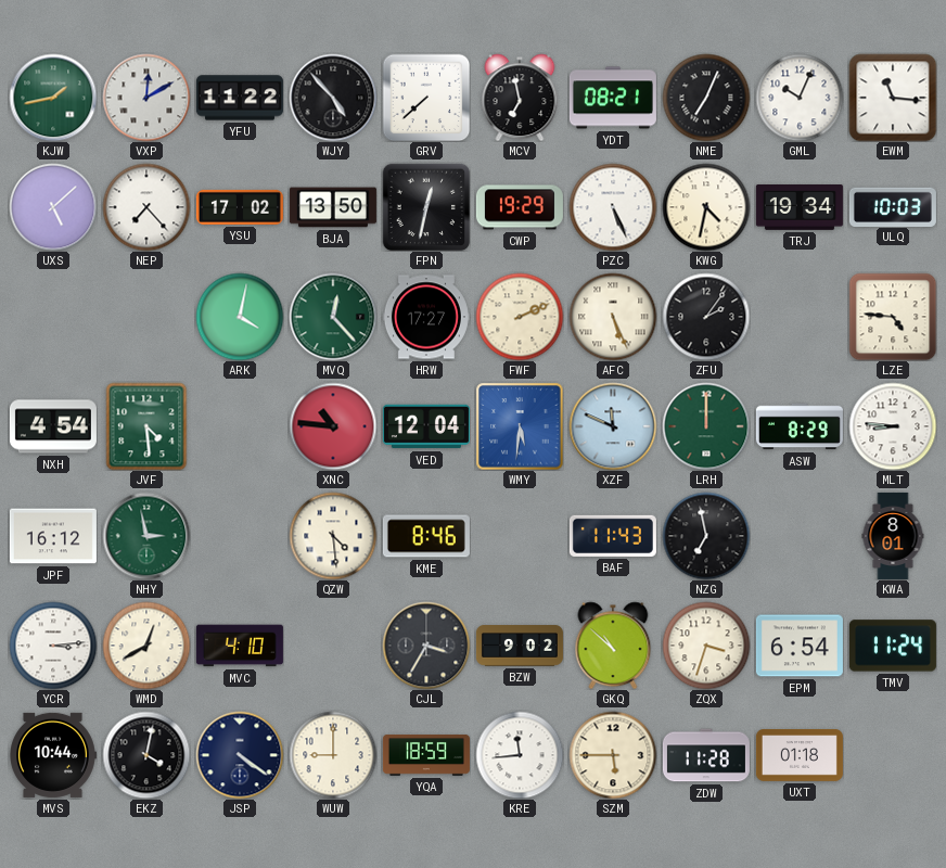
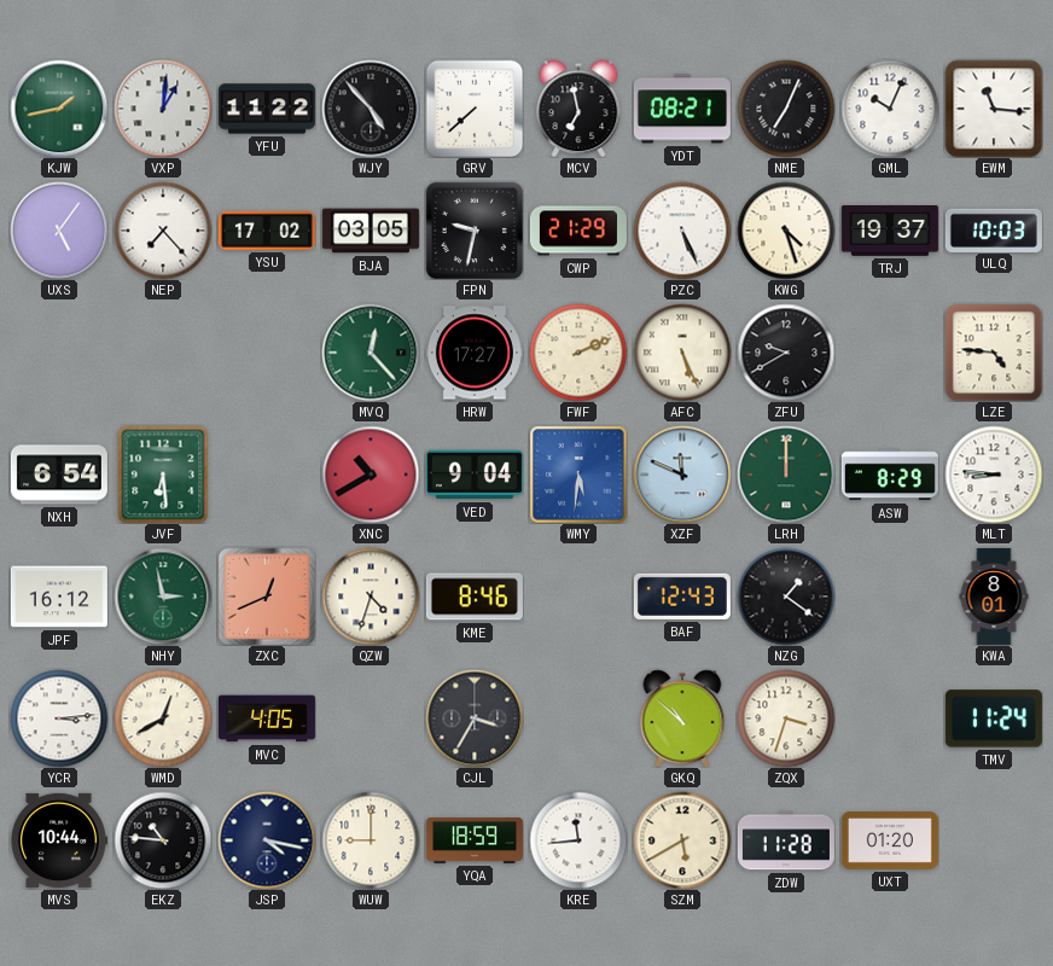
VXP: 12:10 -> 1:01
UXS: 5:08 -> 5:06
BJA: 13:50 -> 03:05
FPN: 12:32 -> 9:32
CWP: 19:29 -> 21:29
KWG: 4:32 -> 4:27
TRJ: 19:34 -> 19:37
ARK: 4:02 -> none
ZFU: 2:06 -> 9:40
NXH: 4:54 -> 6:54
JVF: 4:29 -> 6:29
XNC: 10:46 -> 10:40
VED: 12:04 -> 9:04
ZXC: none -> 12:41
QZW: 4:29 -> 4:33
BAF: 11:43 -> 12:43
NZG: 6:58 -> 1:21
MVC: 4:10 -> 4:05
BZW: 9:02 -> none
EPM: 6:54 -> none
EKZ: 4:02 -> 10:46
JSP: 4:21 -> 4:17
SZM: 5:45 -> 5:40
UXT: 01:18 -> 01:20
